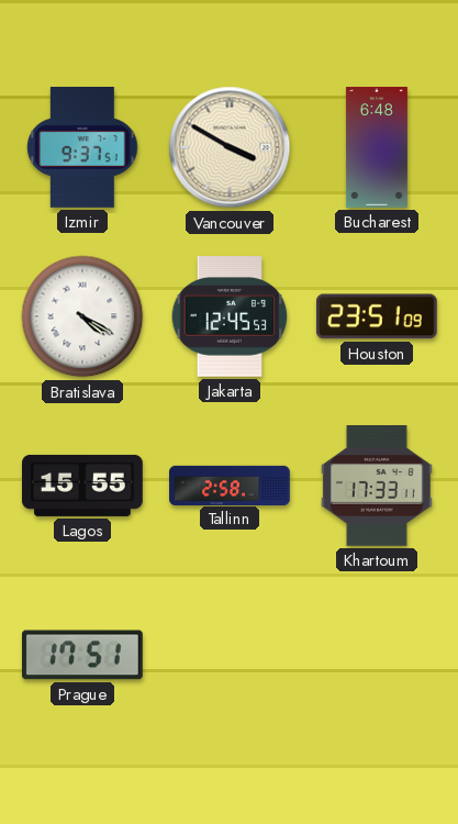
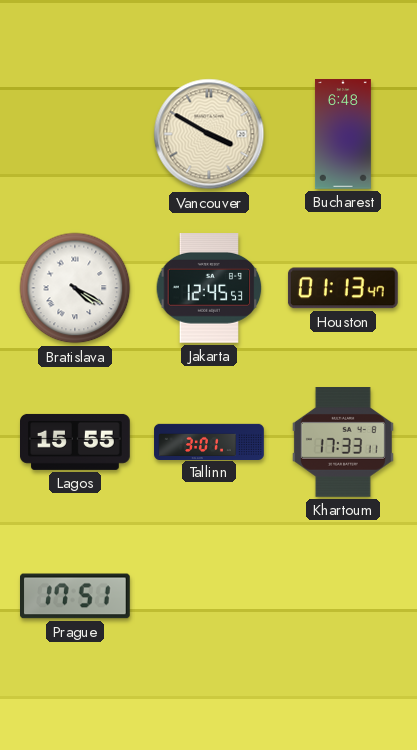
Izmir: 9:37 -> none
Houston: 23:51 -> 01:13
Tallinn: 2:58 -> 3:01
